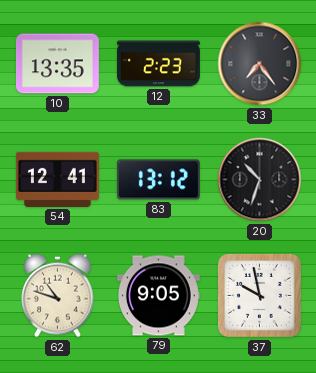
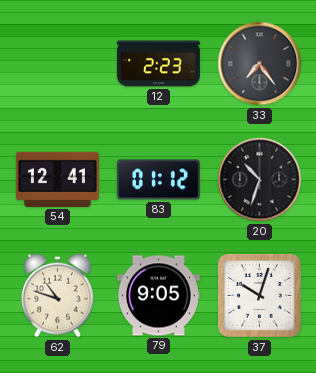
10: 13:35 -> none
83: 13:12 -> 01:12
37: 9:58 -> 10:03
